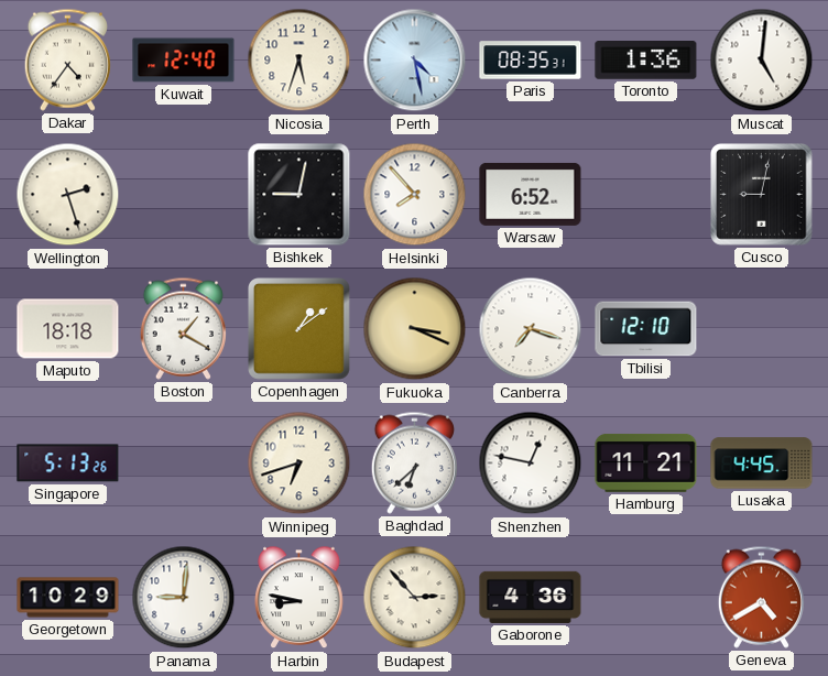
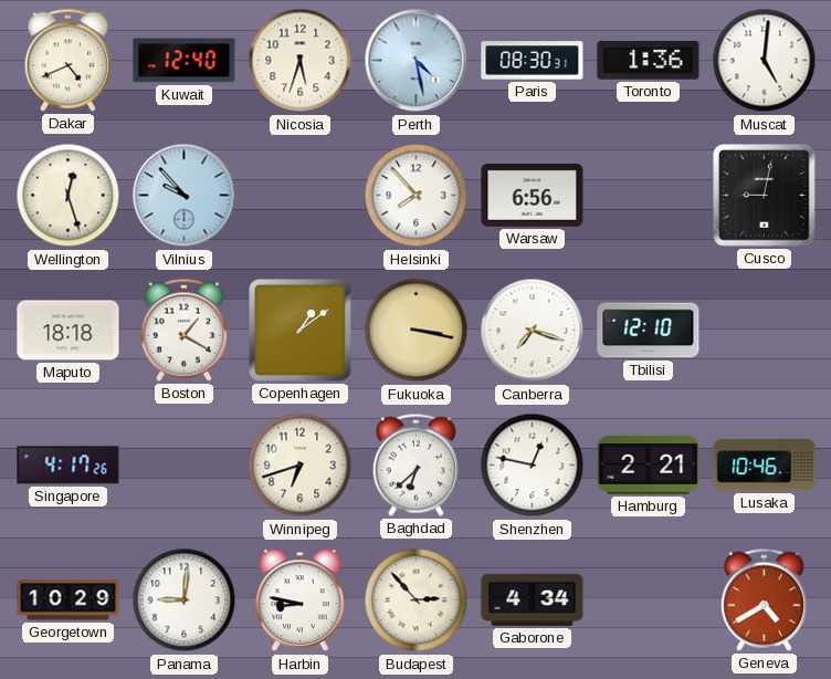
Dakar: 4:36 -> 4:41
Paris: 08:35 -> 08:30
Wellington: 2:27 -> 12:27
Vilnius: none -> 9:53
Bishkek: 9:02 -> none
Warsaw: 6:52 -> 6:56
Fukuoka: 3:19 -> 3:17
Singapore: 5:13 -> 4:17
Hamburg: 11:21 -> 2:21
Lusaka: 4:45 -> 10:46
Gaborone: 4:36 -> 4:34
